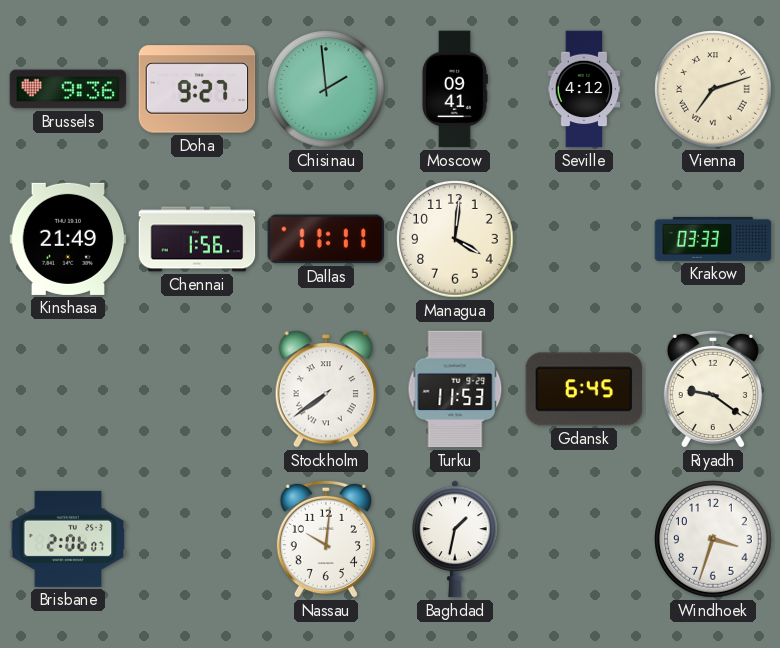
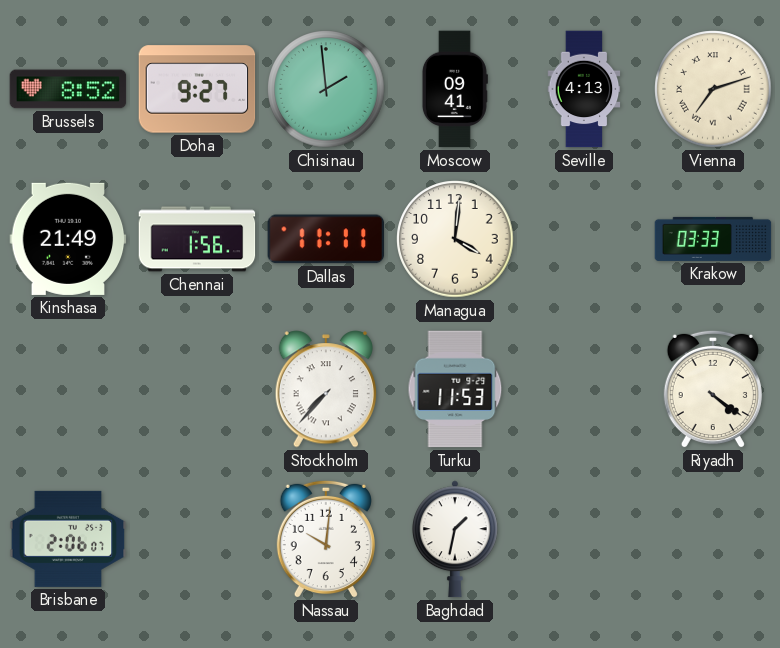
Brussels: 9:36 -> 8:52
Seville: 4:12 -> 4:13
Stockholm: 7:39 -> 7:37
Gdansk: 6:45 -> none
Riyadh: 9:21 -> 4:21
Windhoek: 3:33 -> none
